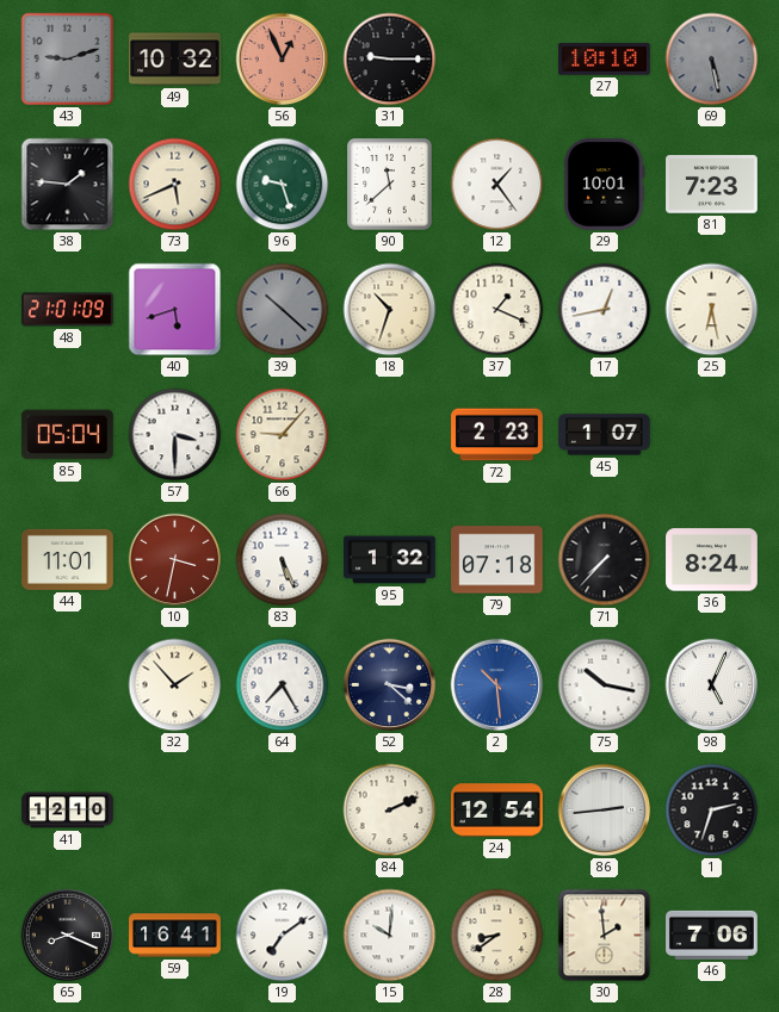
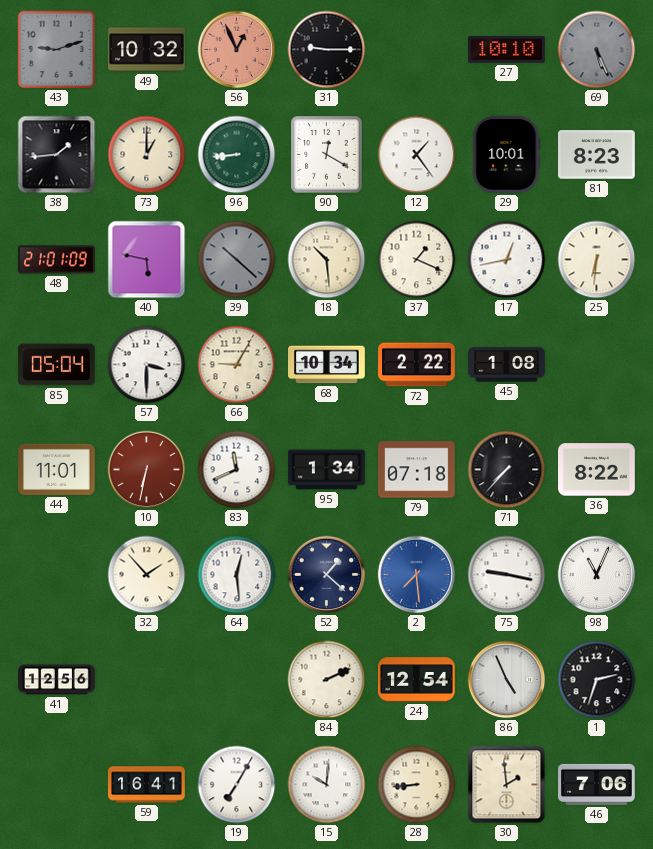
69: 5:28 -> 5:26
38: 1:46 -> 1:44
73: 5:41 -> 1:00
96: 9:27 -> 8:44
90: 11:38 -> 12:20
81: 7:23 -> 8:23
40: 5:42 -> 5:47
18: 10:33 -> 10:29
25: 6:28 -> 6:31
66: 9:07 -> 9:05
68: none -> 10:34
72: 2:23 -> 2:22
45: 1:07 -> 1:08
10: 3:32 -> 6:32
83: 5:26 -> 11:41
95: 1:32 -> 1:34
36: 8:24 -> 8:22
64: 7:25 -> 12:29
52: 3:22 -> 1:22
2: 10:29 -> 7:29
75: 10:17 -> 9:17
98: 5:04 -> 11:04
41: 12:10 -> 12:56
86: 2:44 -> 4:56
65: 8:19 -> none
19: 7:09 -> 7:05
28: 8:39 -> 8:44
